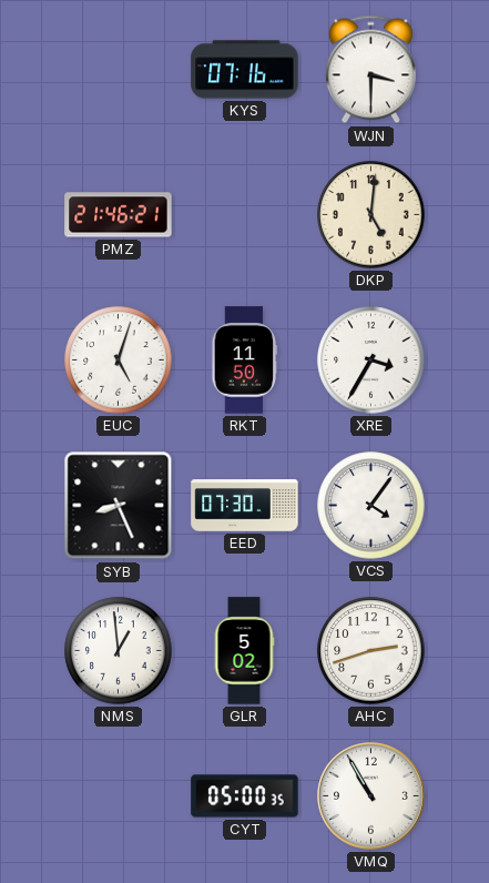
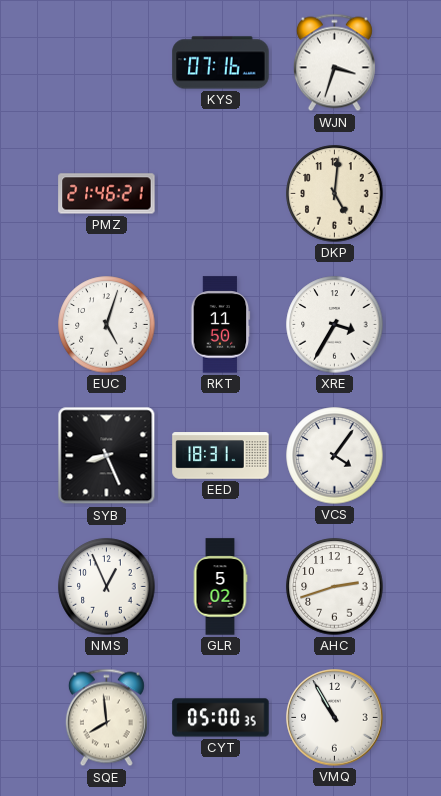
WJN: 3:30 -> 3:33
EED: 07:30 -> 18:31
NMS: 12:59 -> 12:56
SQE: none -> 7:59
